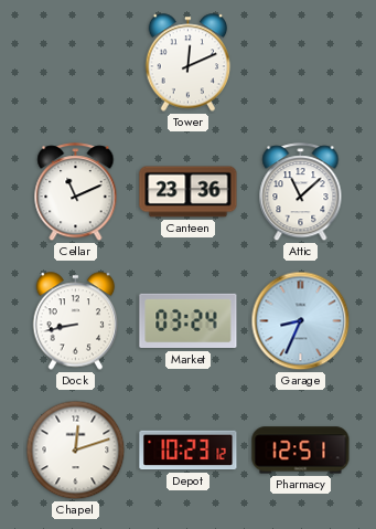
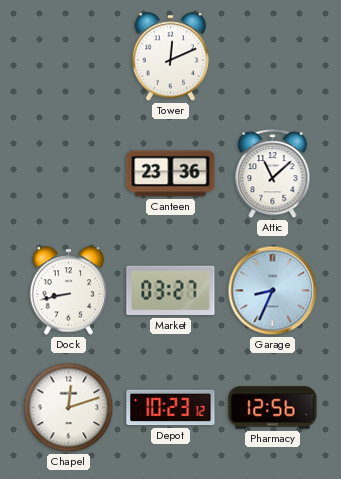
Cellar: 11:11 -> none
Market: 03:24 -> 03:27
Pharmacy: 12:51 -> 12:56
